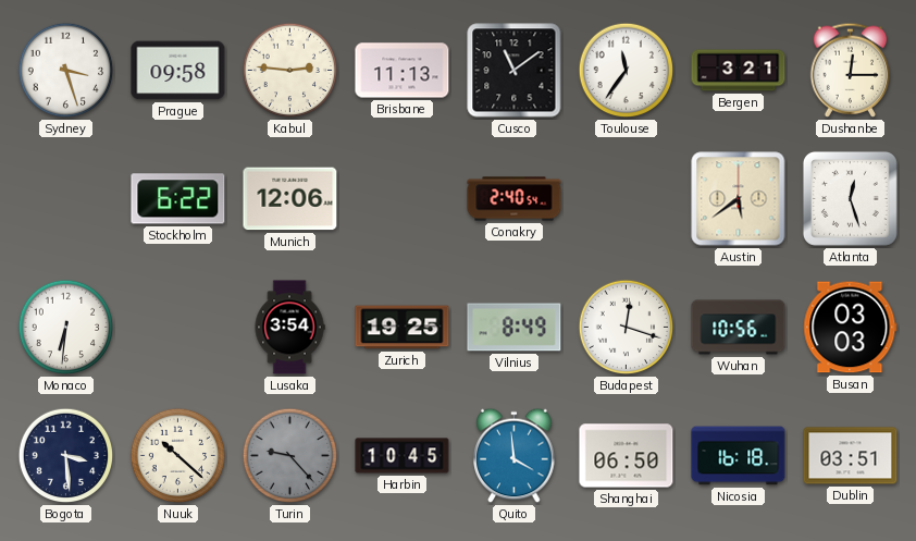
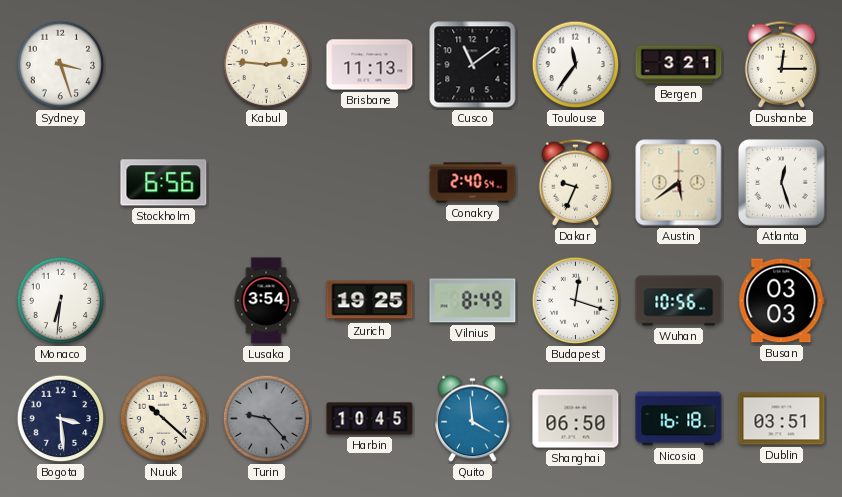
Prague: 09:58 -> none
Stockholm: 6:22 -> 6:56
Munich: 12:06 -> none
Dakar: none -> 9:34
